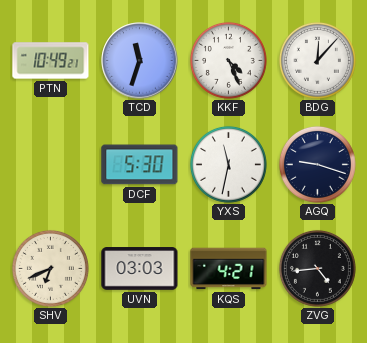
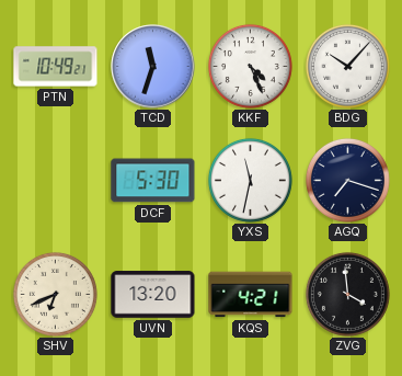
BDG: 12:07 -> 10:07
AGQ: 9:18 -> 7:18
UVN: 03:03 -> 13:20
ZVG: 4:44 -> 3:59
